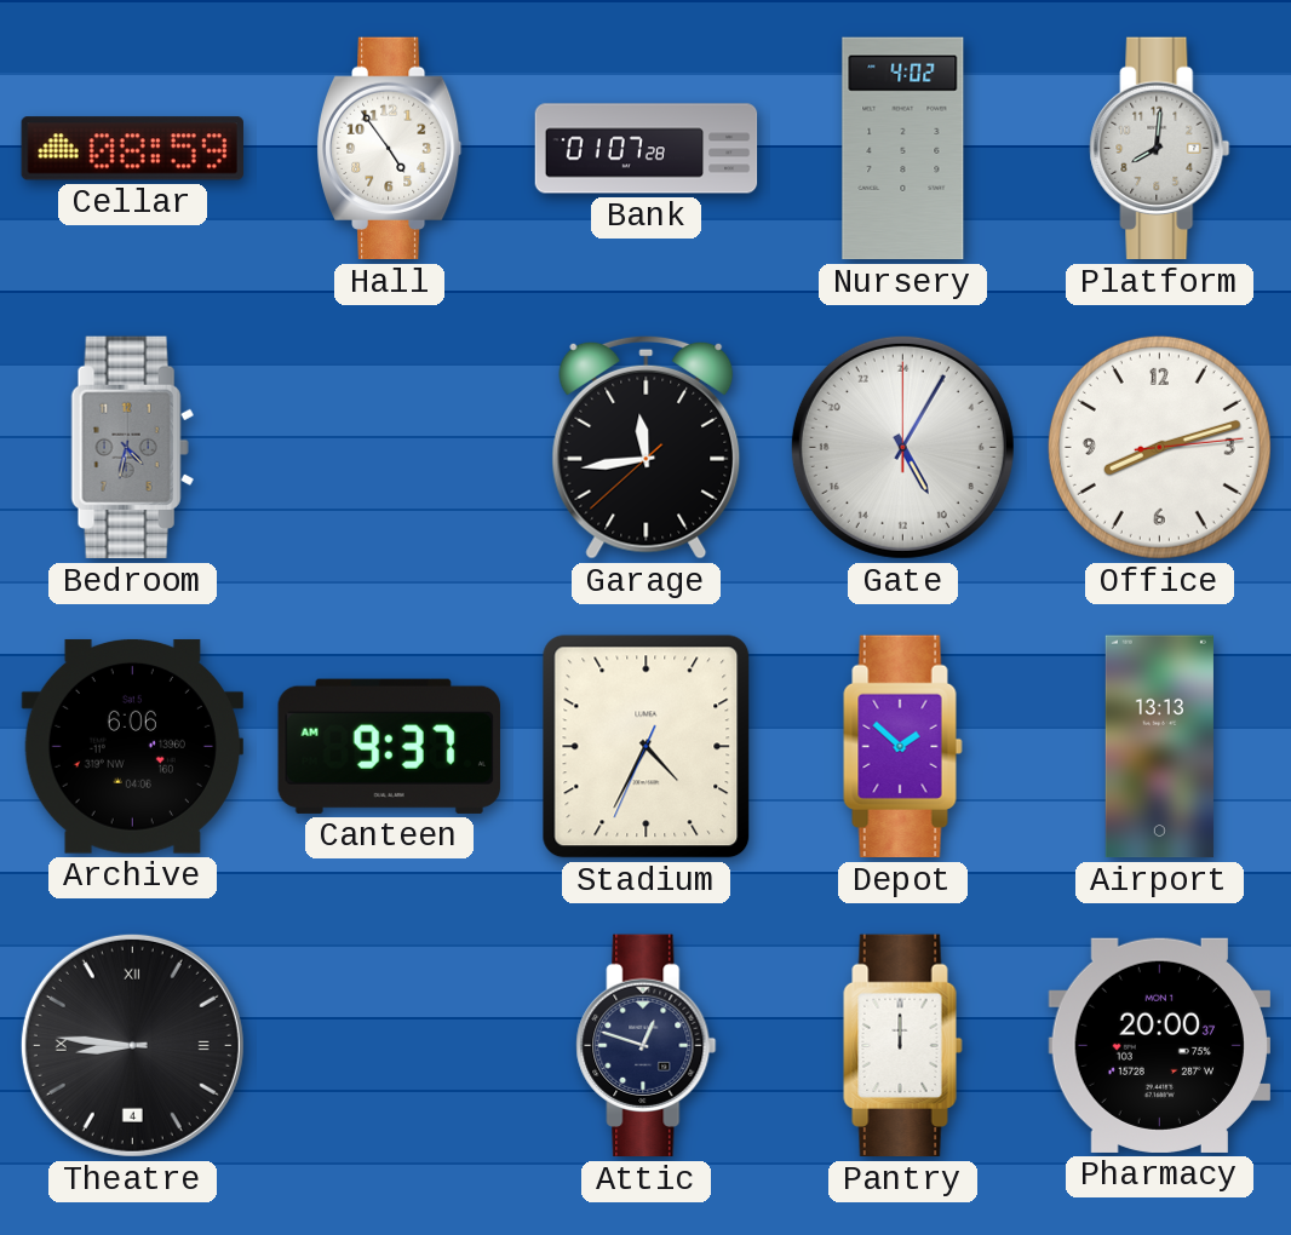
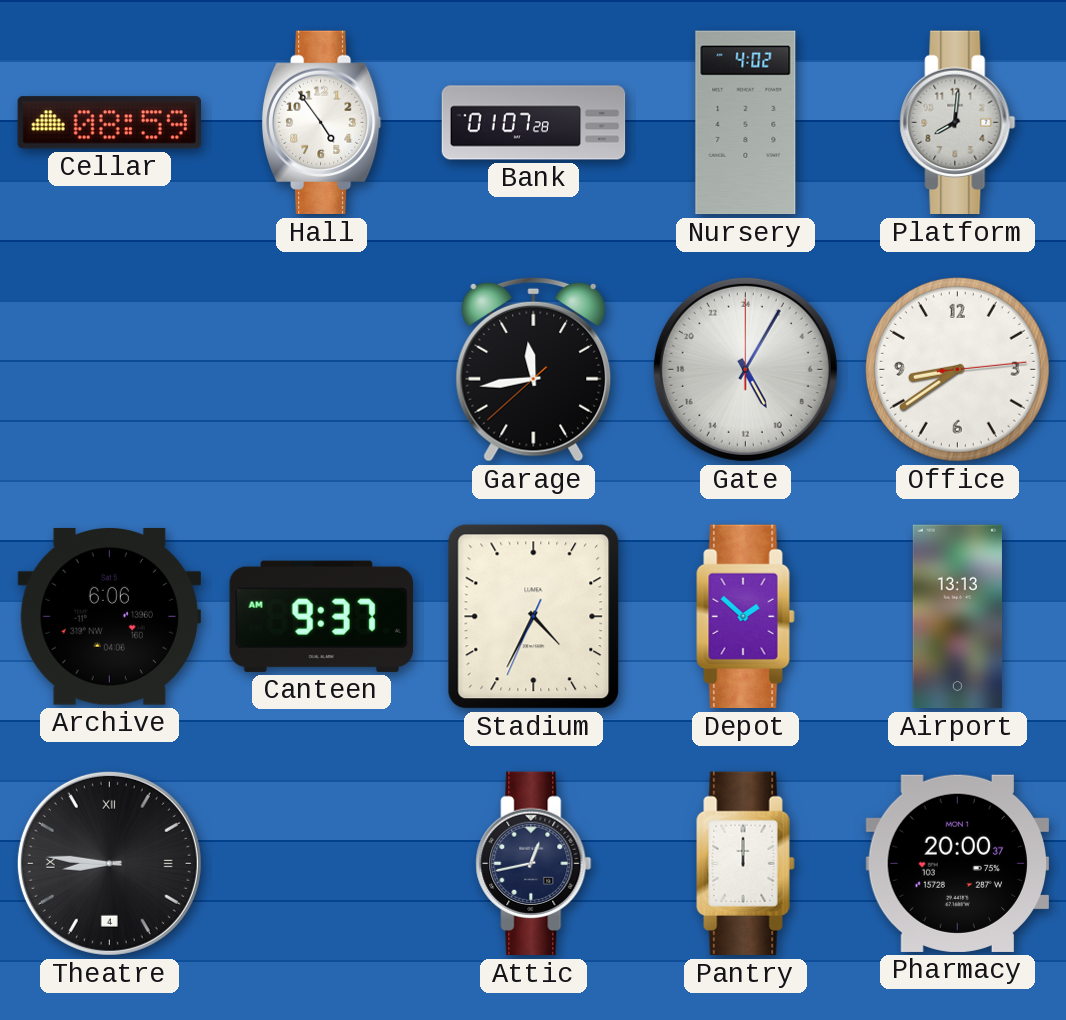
Bedroom: 4:32 -> none
Office: 8:12 -> 8:39
Attic: 12:48 -> 12:43
